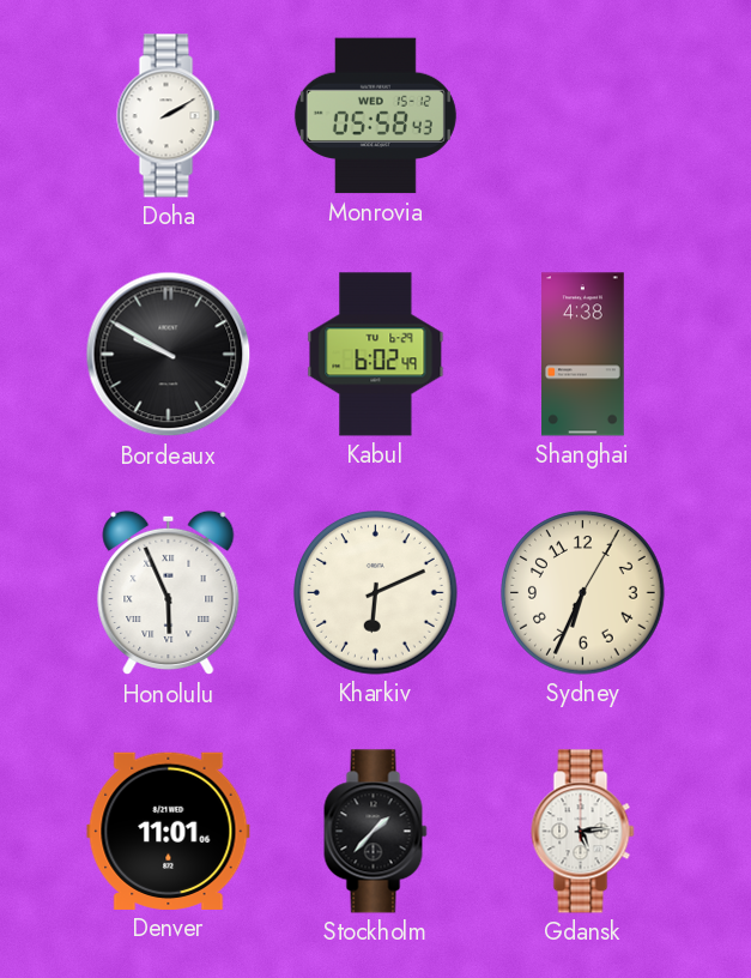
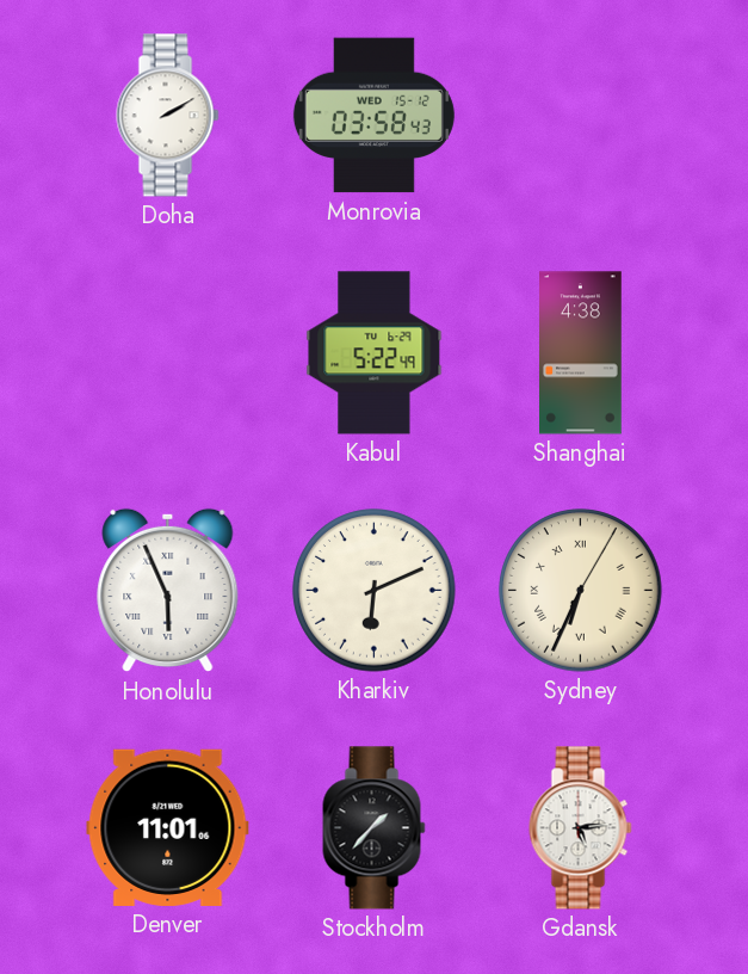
Monrovia: 05:58 -> 03:58
Bordeaux: 9:50 -> none
Kabul: 6:02 -> 5:22
Sydney numerals: Arabic -> Roman
